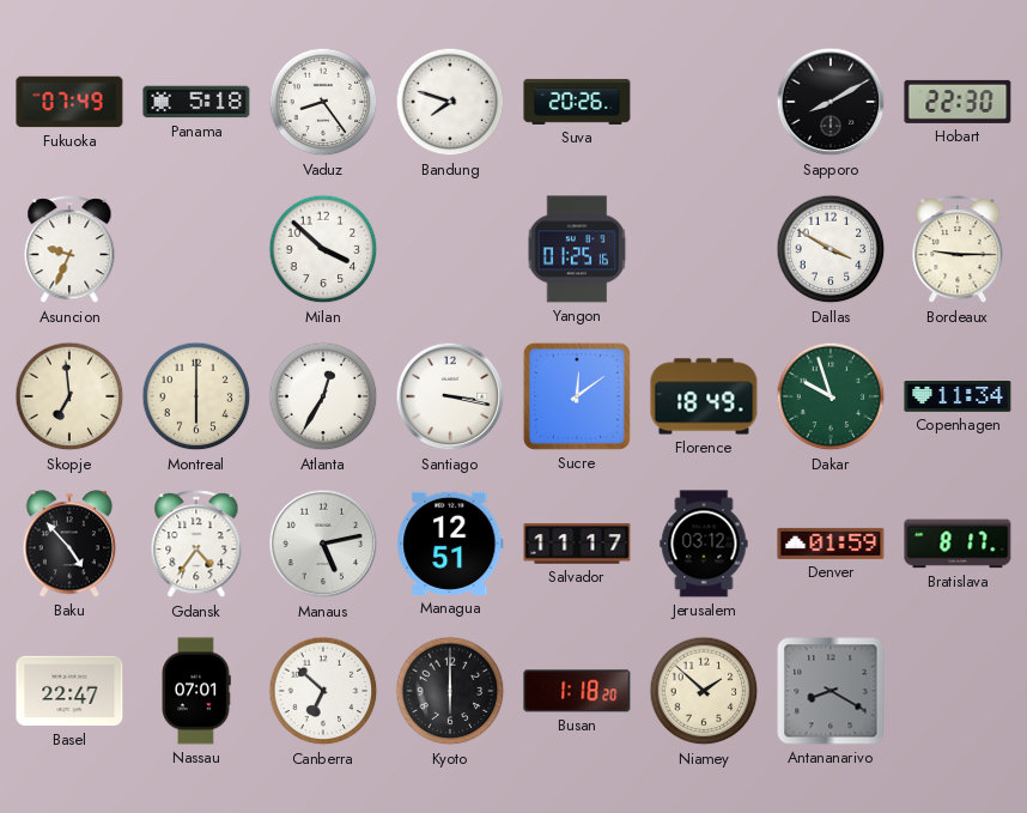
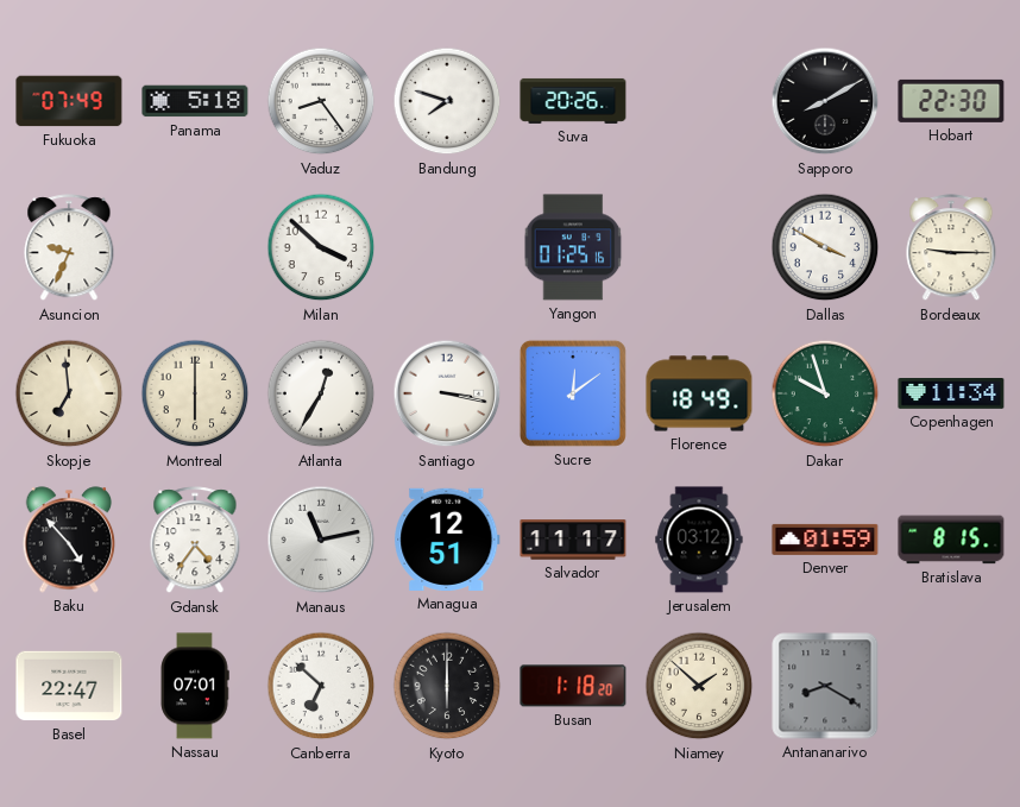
Manaus: 5:13 -> 11:13
Bratislava: 8:17 -> 8:15
